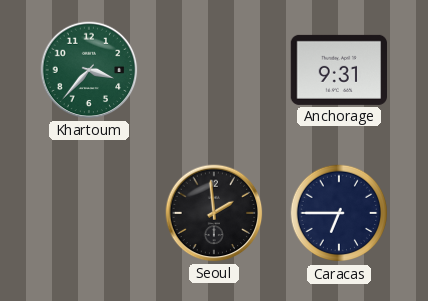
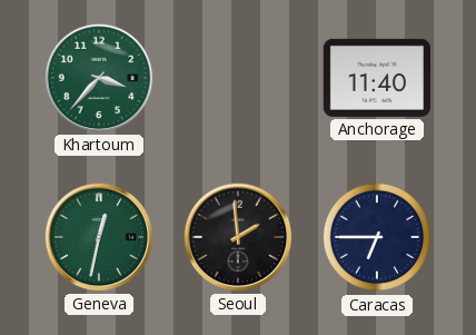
Anchorage: 9:31 -> 11:40
Geneva: none -> 12:32
